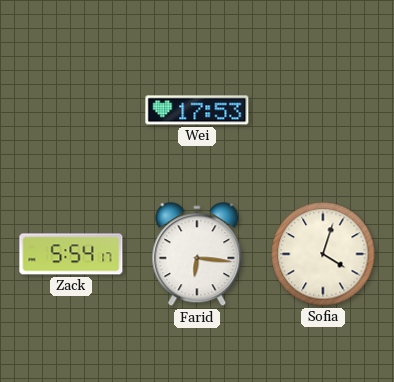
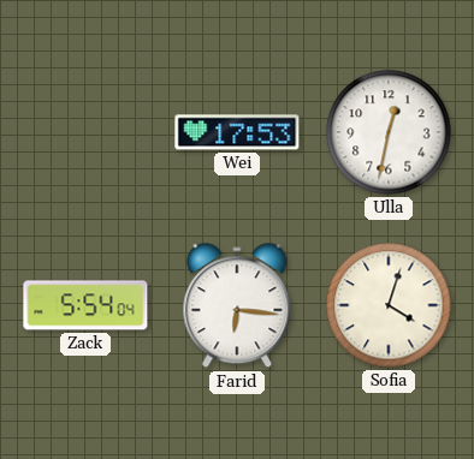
Ulla: none -> 12:32
Zack: 5:54:17 -> 5:54:04
